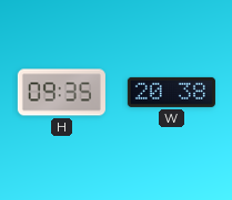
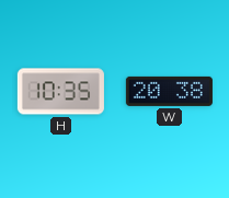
H: 09:35 -> 10:35
